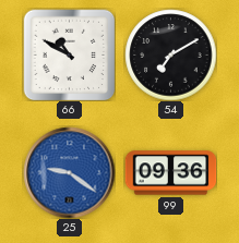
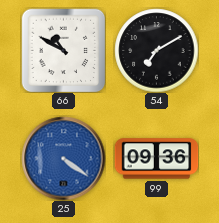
25: 9:21 -> 4:21
